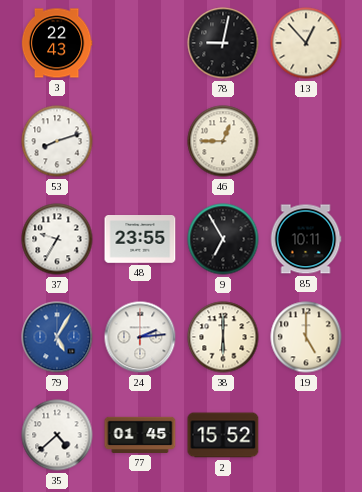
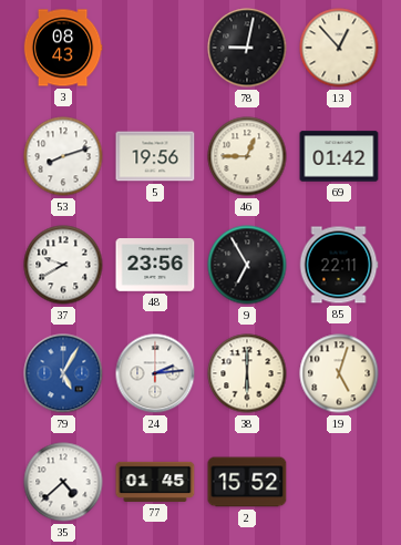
3: 22:43 -> 08:43
5: none -> 19:56
69: none -> 01:42
37: 9:35 -> 9:40
48: 23:55 -> 23:56
85: 10:11 -> 22:11
19: 5:00 -> 5:03
